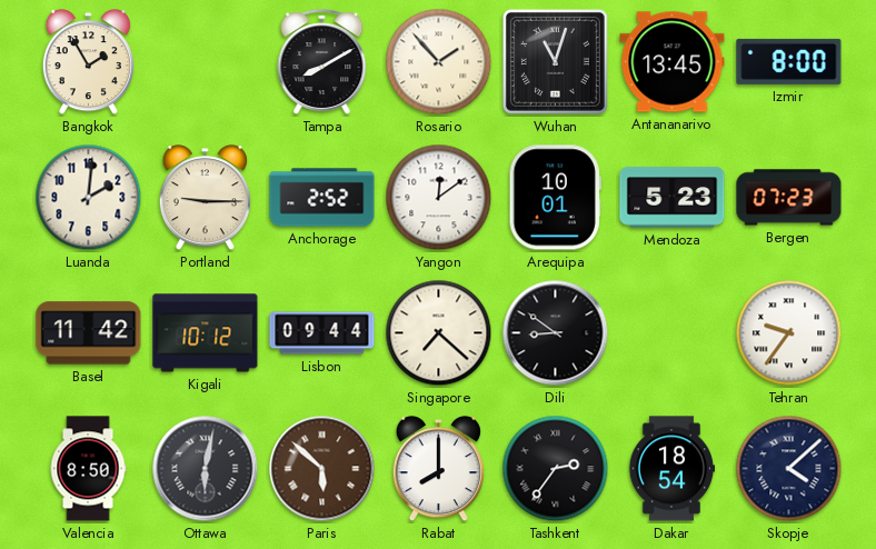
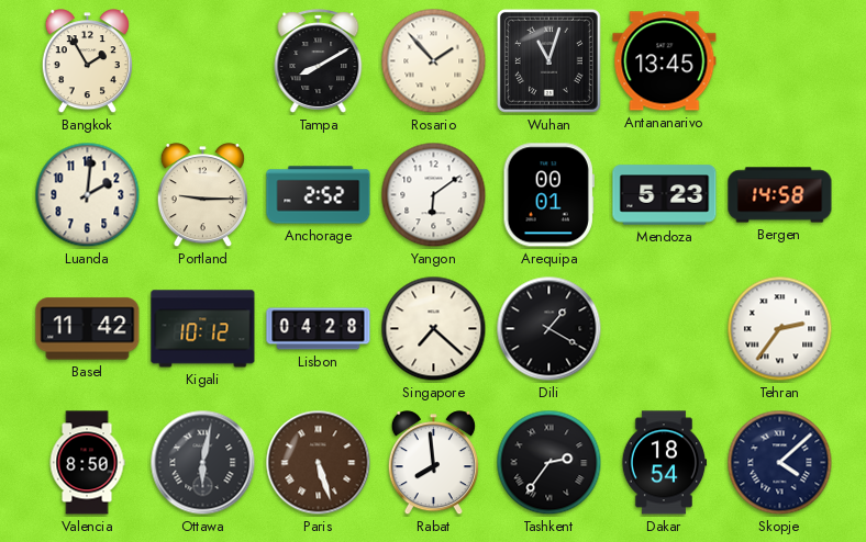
Izmir: 8:00 -> none
Yangon: 12:09 -> 6:09
Arequipa: 10:01 -> 00:01
Bergen: 07:23 -> 14:58
Lisbon: 09:44 -> 04:28
Dili: 8:51 -> 1:20
Tehran: 9:36 -> 2:36
Paris: 5:52 -> 5:27
Rabat: 8:00 -> 7:59
